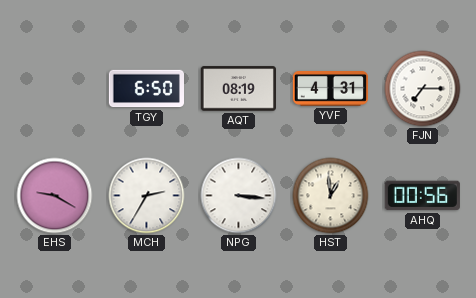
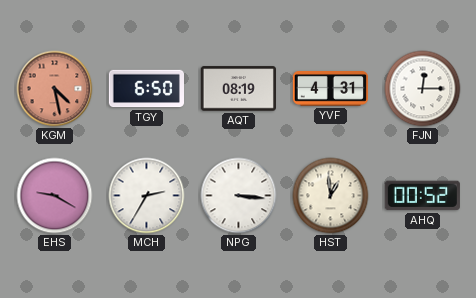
KGM: none -> 4:28
FJN: 7:15 -> 12:15
AHQ: 00:56 -> 00:52
